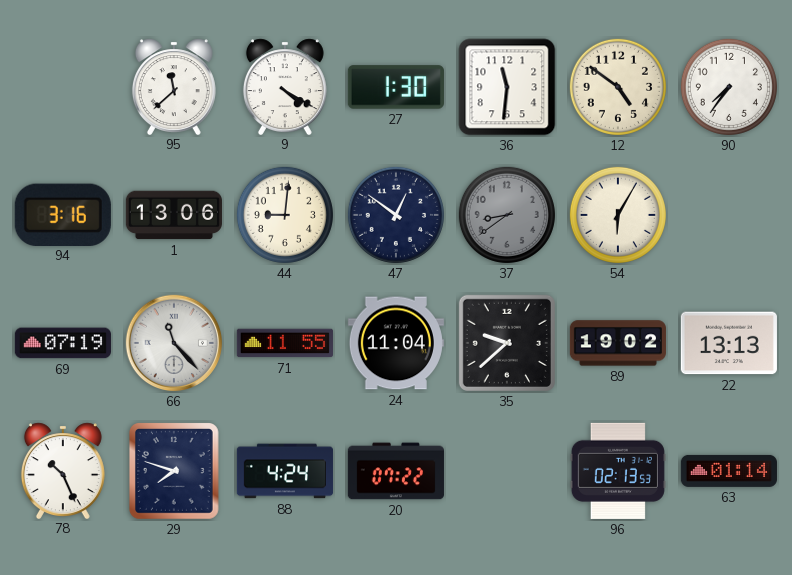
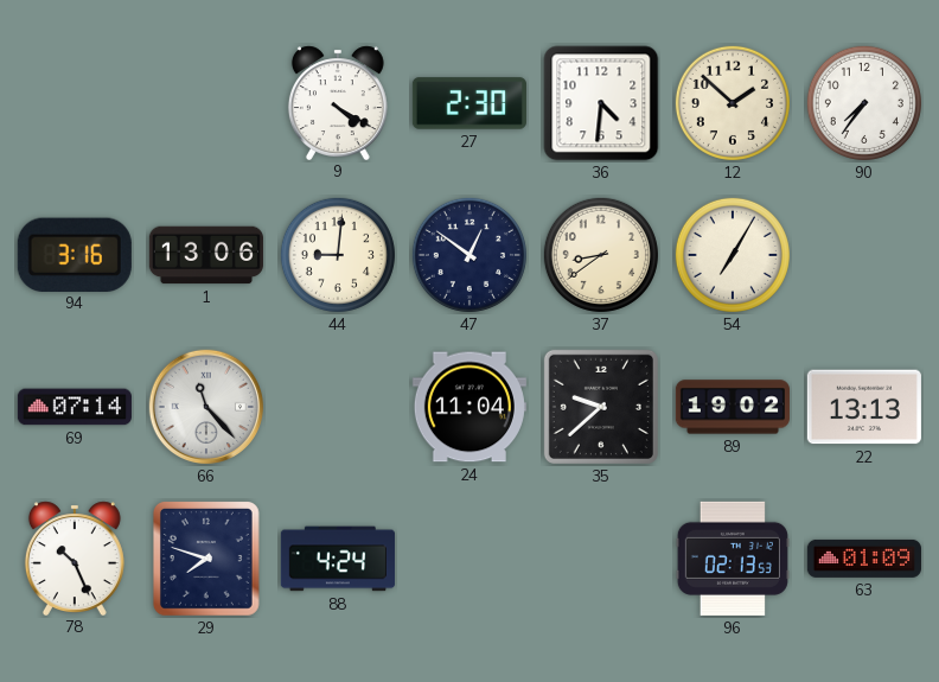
95: 11:38 -> none
27: 1:30 -> 2:30
36: 11:31 -> 4:31
12: 4:51 -> 1:52
37 dial: grey -> cream
54: 6:05 -> 7:05
69: 07:19 -> 07:14
71: 11:55 -> none
20: 07:22 -> none
63: 01:14 -> 01:09
